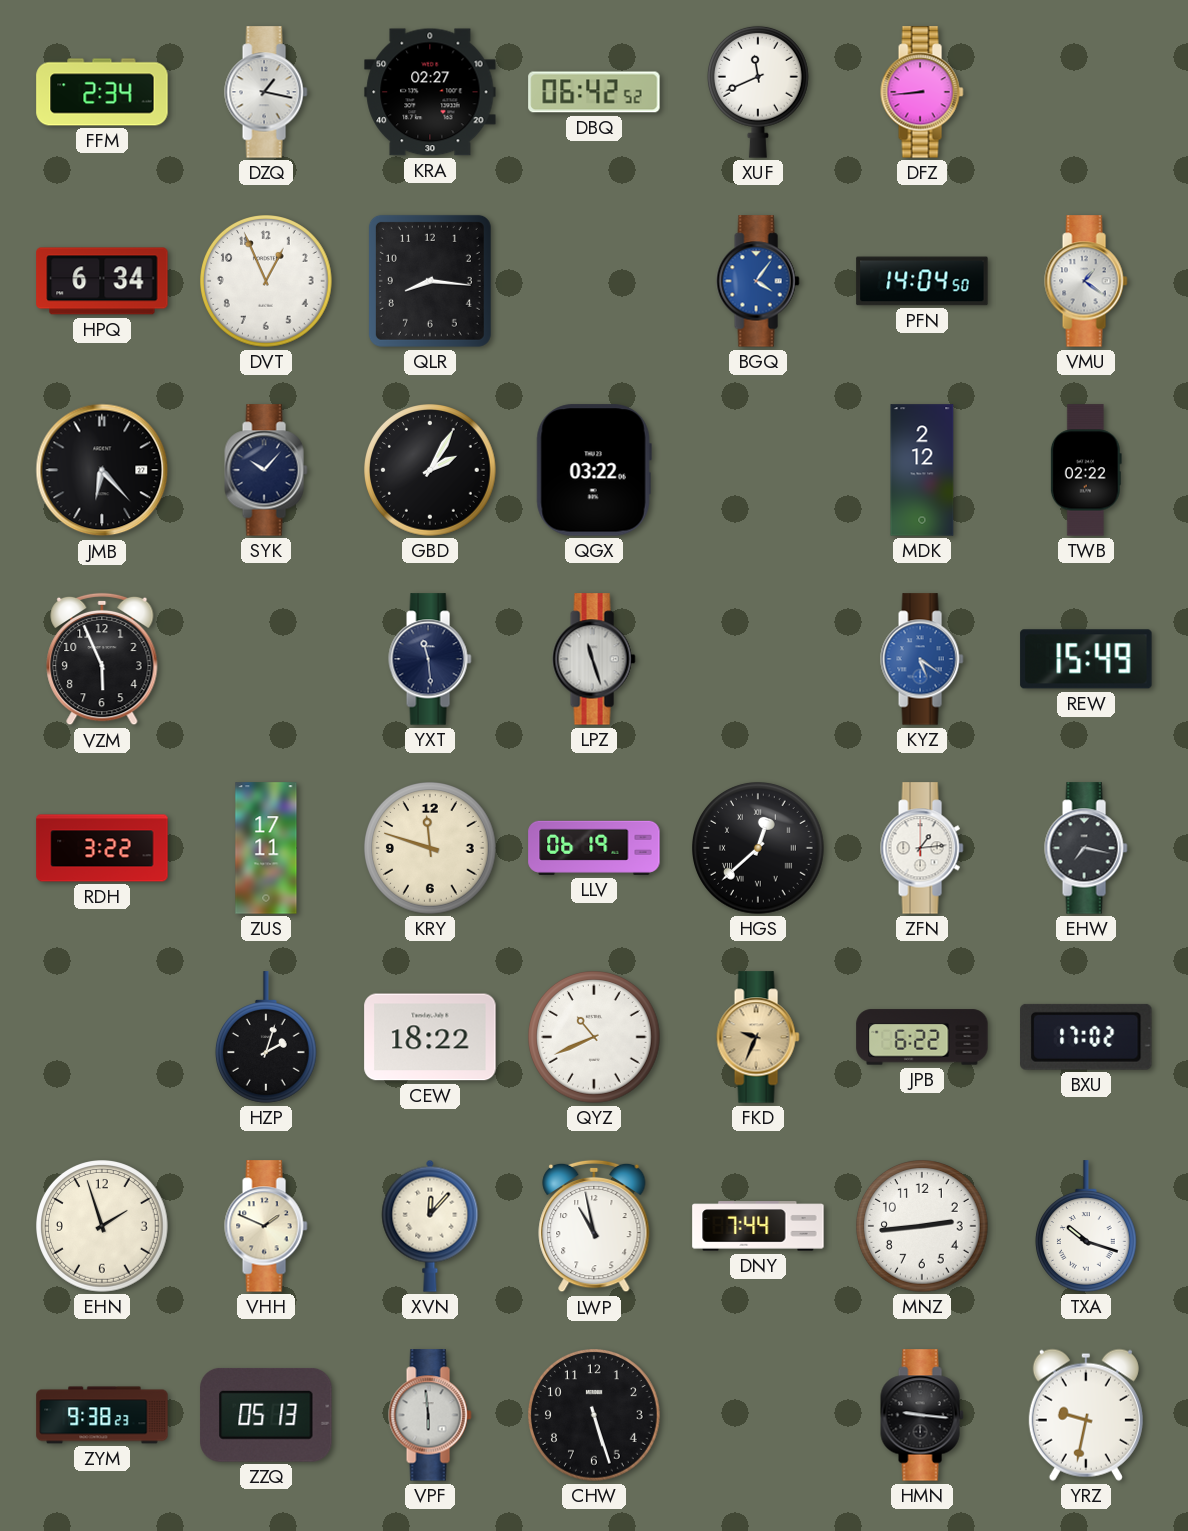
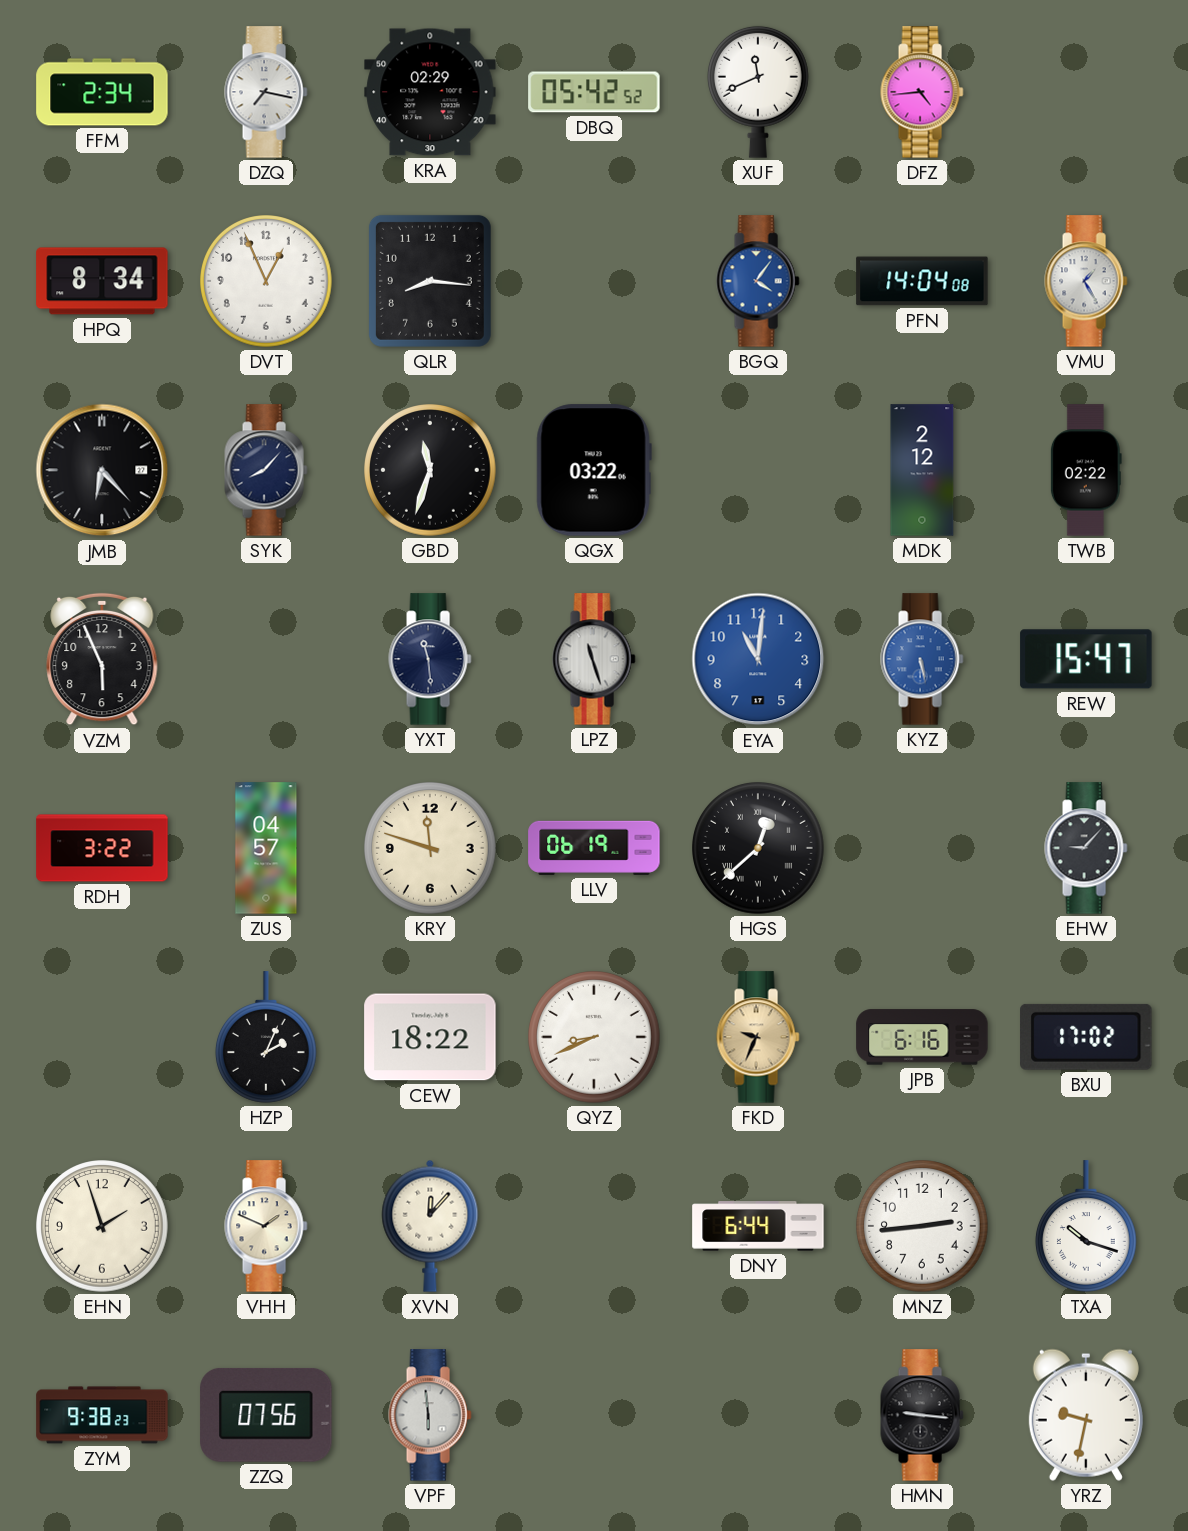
DZQ: 1:17 -> 7:17
KRA: 02:27 -> 02:29
DBQ: 06:42 -> 05:42
DFZ: 8:44 -> 4:44
HPQ: 6:34 -> 8:34
PFN: 14:04:50 -> 14:04:08
VMU: 1:21 -> 1:25
SYK: 10:07 -> 8:07
GBD: 2:05 -> 11:33
EYA: none -> 11:01
KYZ: 5:21 -> 5:28
REW: 15:49 -> 15:47
ZUS: 17:11 -> 04:57
ZFN: 1:14 -> none
EHW: 7:17 -> 9:07
HZP: 2:03 -> 2:04
QYZ: 10:41 -> 8:41
JPB: 6:22 -> 6:16
LWP: 10:58 -> none
DNY: 7:44 -> 6:44
ZZQ: 05:13 -> 07:56
CHW: 5:27 -> none
